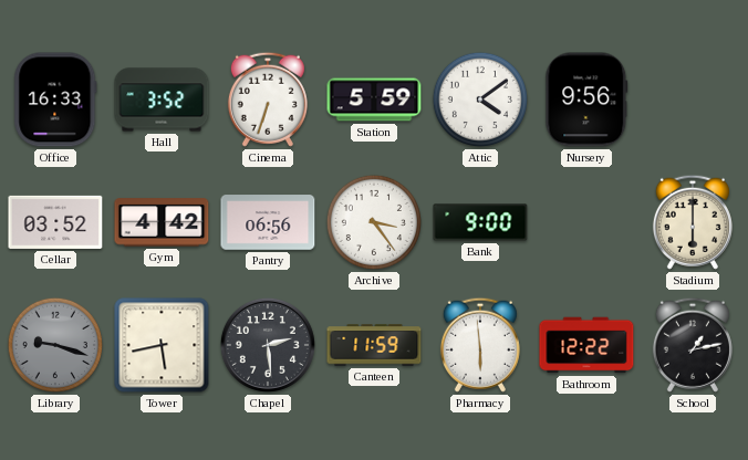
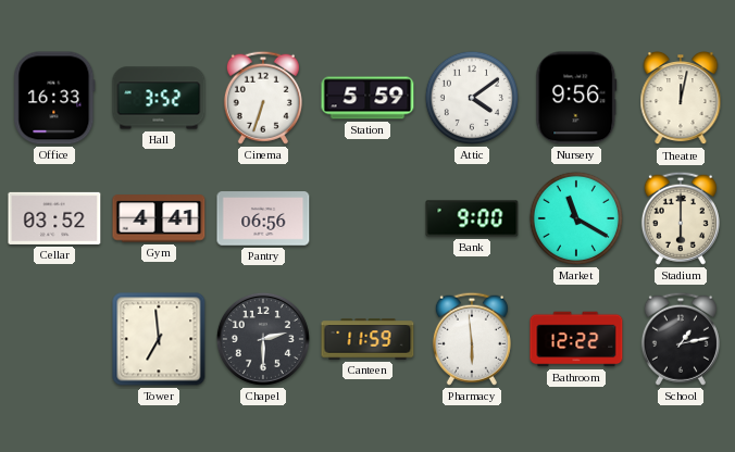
Theatre: none -> 12:02
Gym: 4:42 -> 4:41
Archive: 3:24 -> none
Market: none -> 11:20
Library: 9:18 -> none
Tower: 5:43 -> 6:59
Chapel: 2:29 -> 2:30
